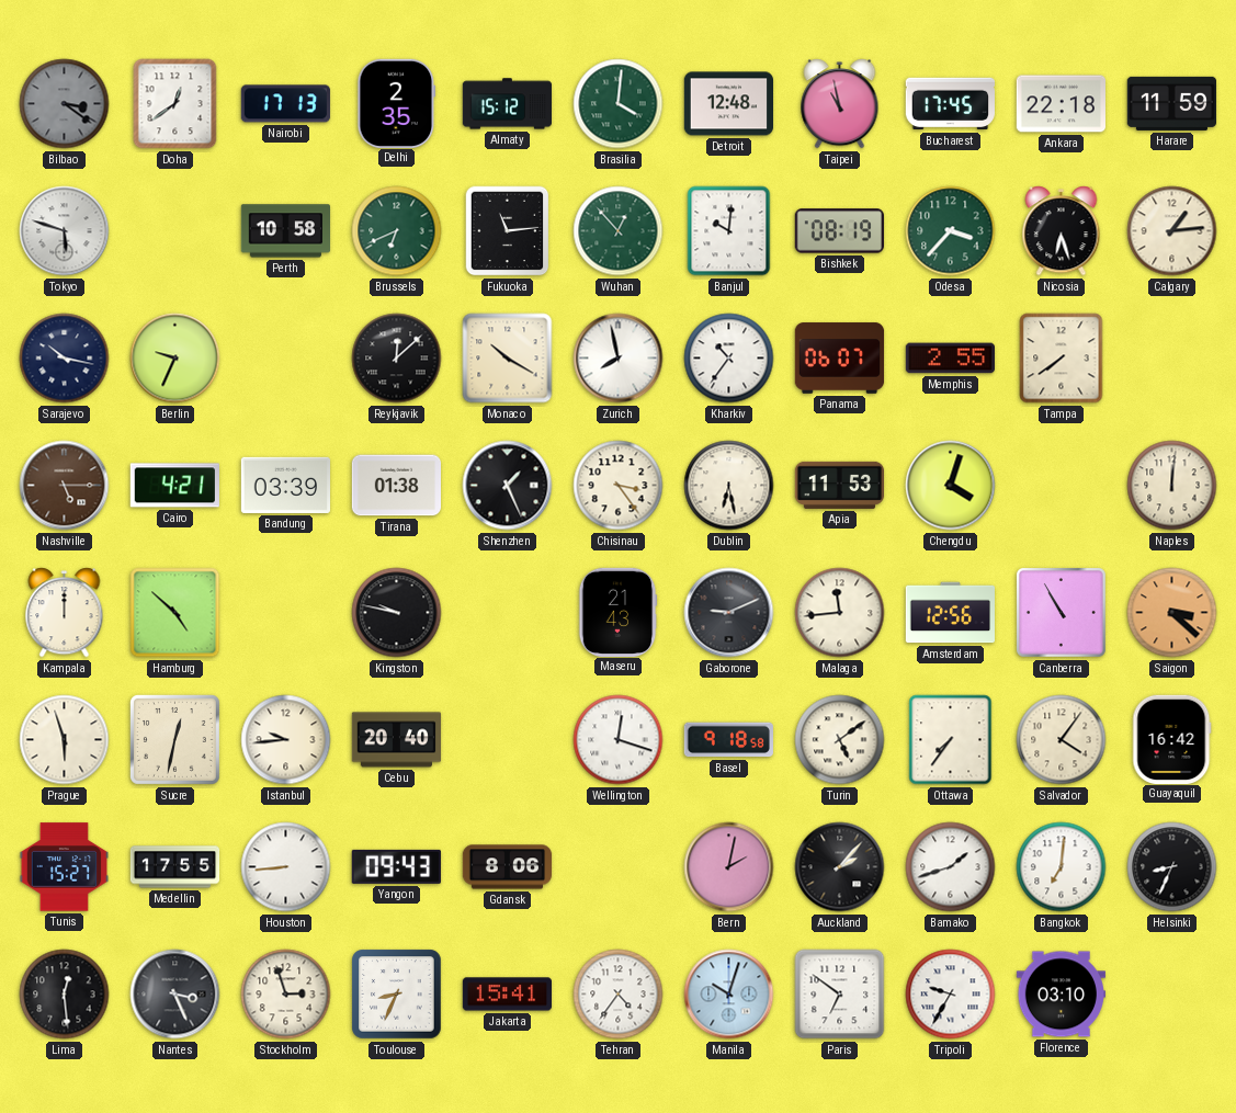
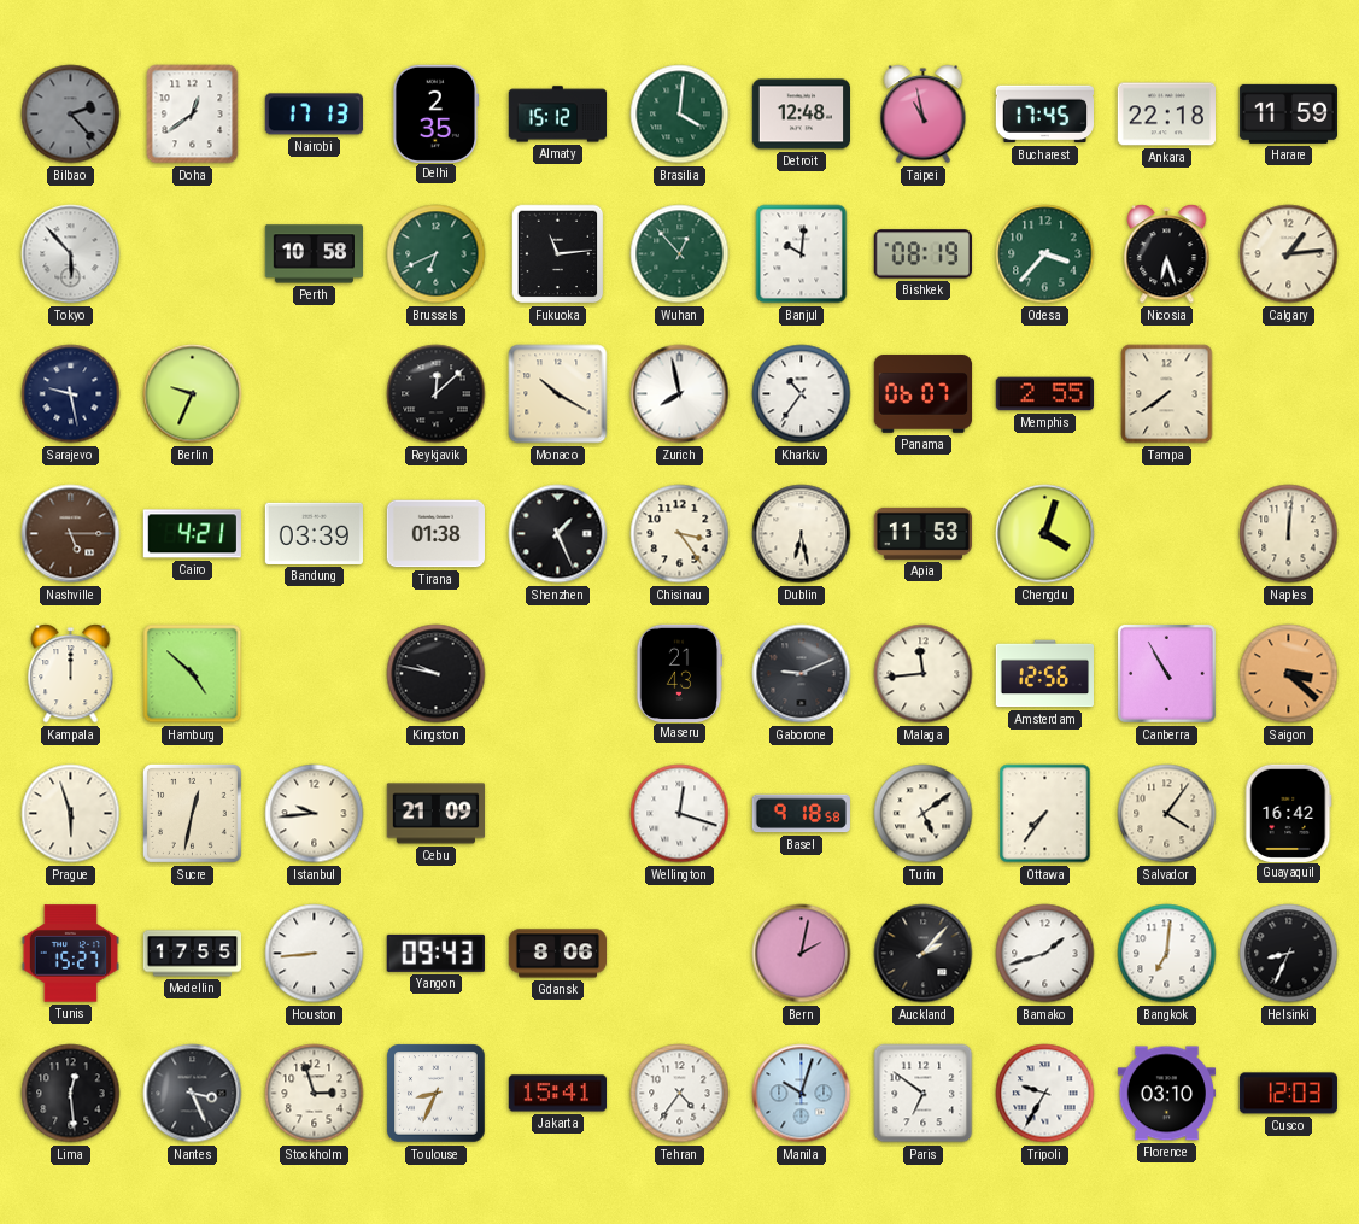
Bilbao: 3:21 -> 2:23
Tokyo: 5:48 -> 5:53
Sarajevo: 10:17 -> 9:28
Cebu: 20:40 -> 21:09
Cusco: none -> 12:03
